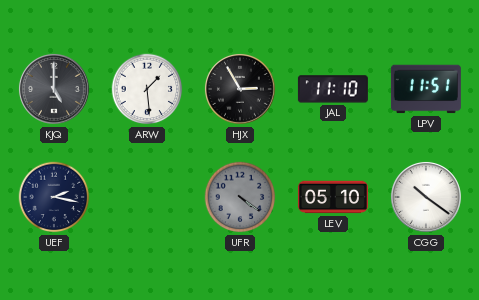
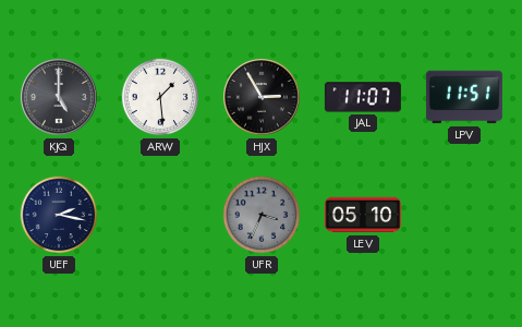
JAL: 11:10 -> 11:07
UFR: 4:21 -> 3:34
CGG: 10:21 -> none
